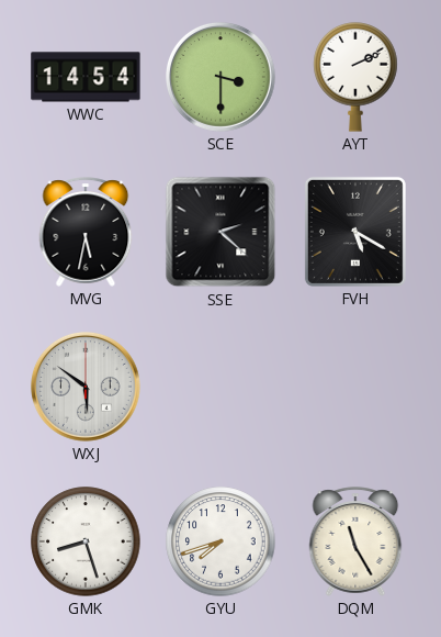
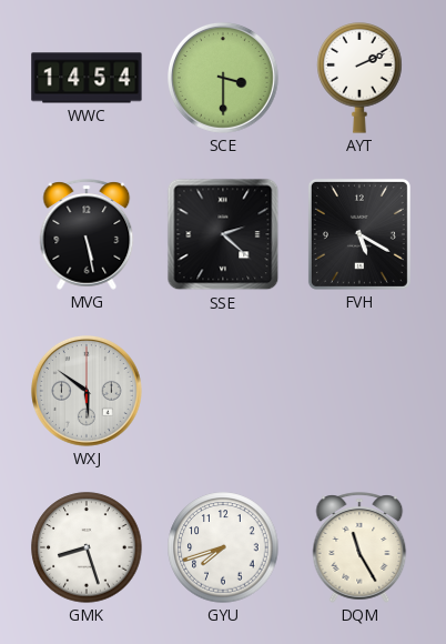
MVG: 5:32 -> 5:28
